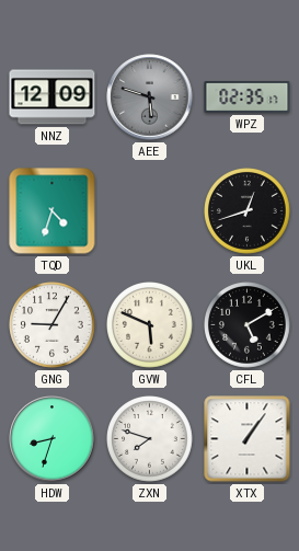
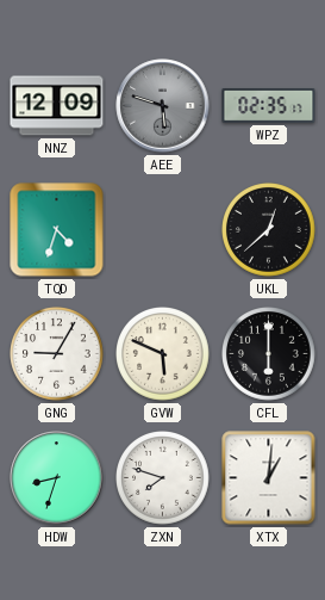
UKL: 12:42 -> 12:38
CFL: 5:10 -> 6:00
XTX: 1:06 -> 1:01
